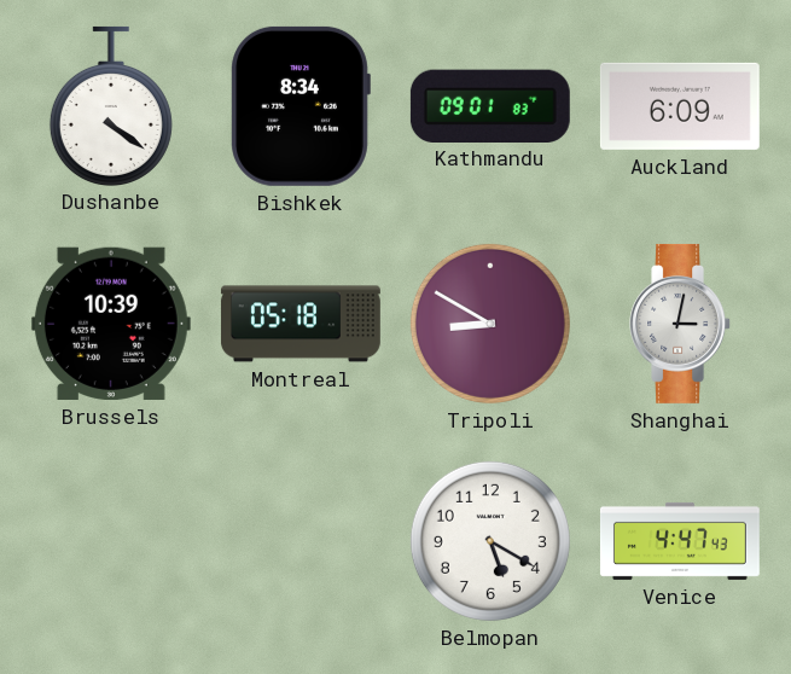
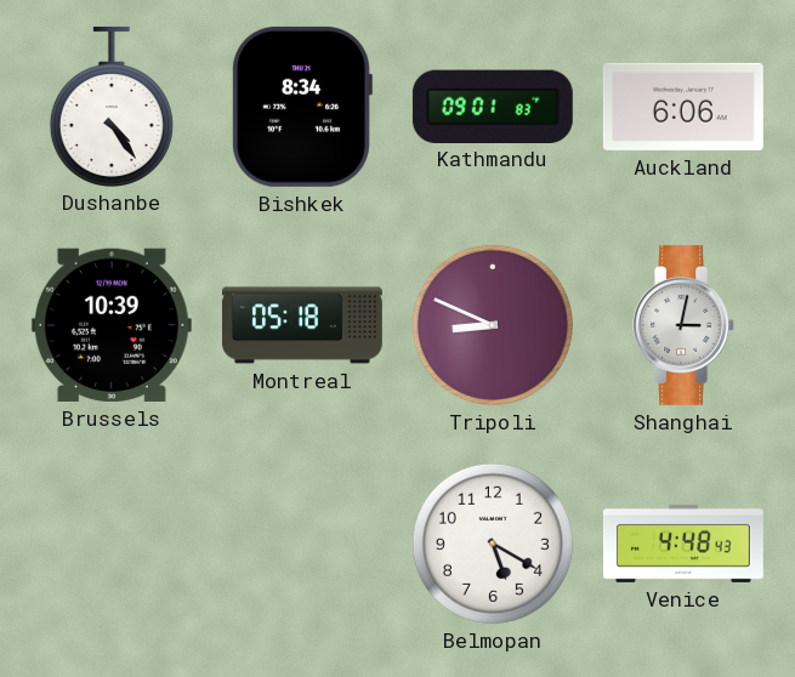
Dushanbe: 4:21 -> 4:24
Auckland: 6:09 -> 6:06
Tripoli: 8:50 -> 8:49
Venice: 4:47 -> 4:48
